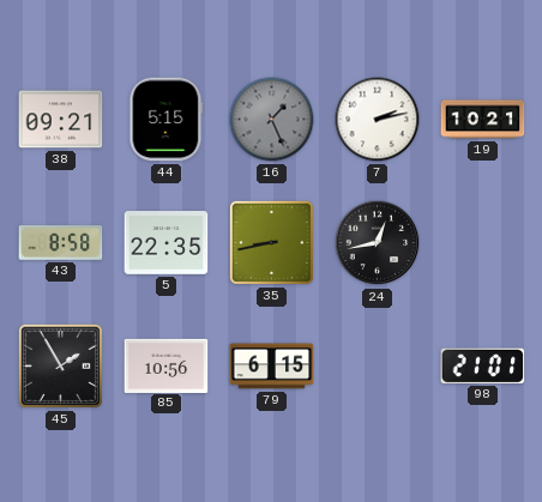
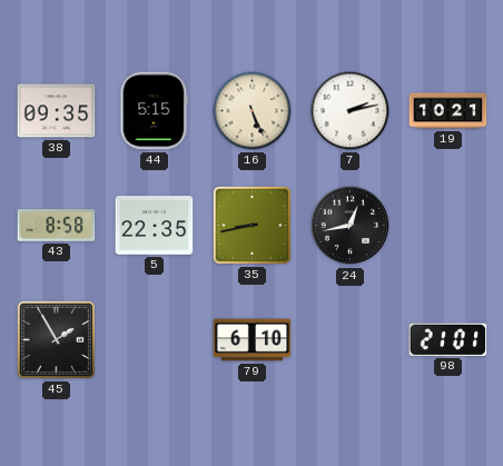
38: 09:21 -> 09:35
16: 1:26 -> 5:26
16 dial: grey -> cream
85: 10:56 -> none
79: 6:15 -> 6:10
